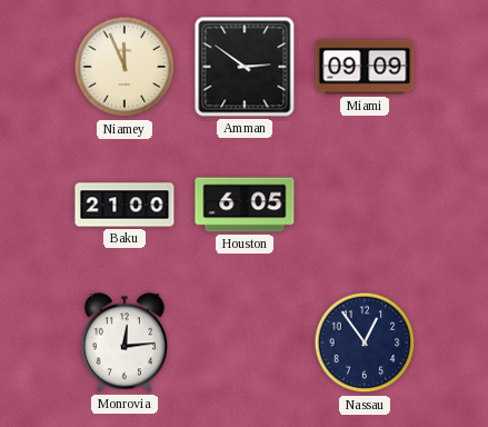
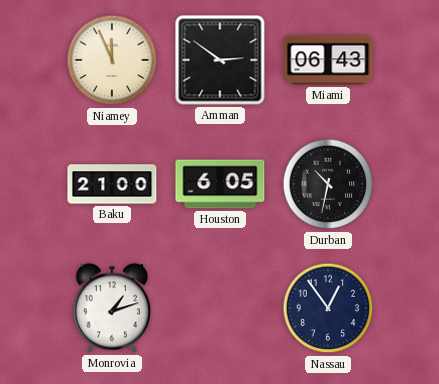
Miami: 09:09 -> 06:43
Durban: none -> 10:32
Monrovia: 12:14 -> 1:12
